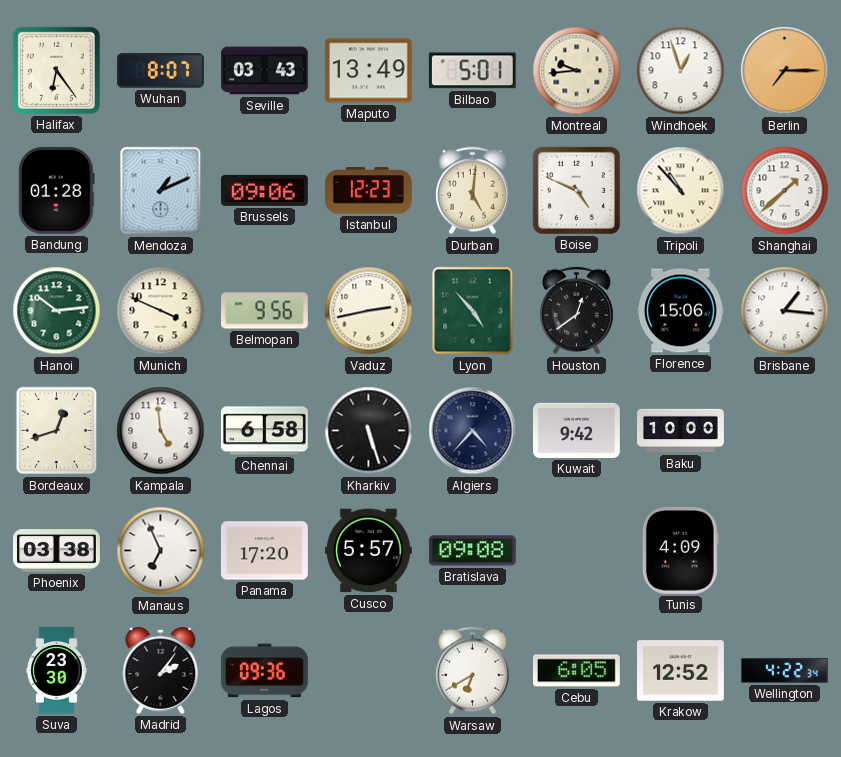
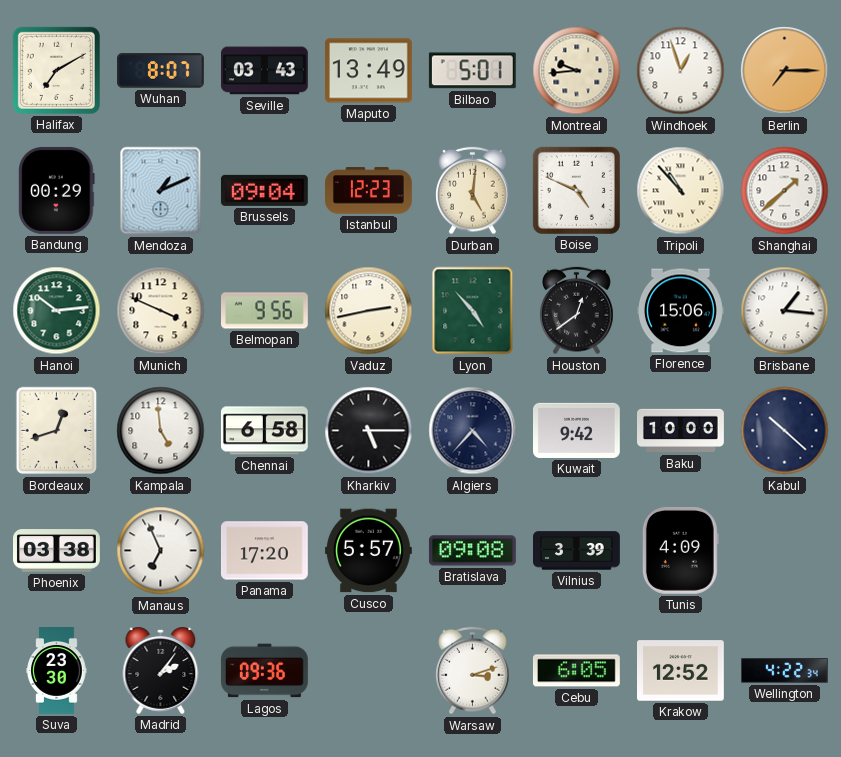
Halifax: 6:24 -> 7:10
Bandung: 01:28 -> 00:29
Brussels: 09:06 -> 09:04
Kharkiv: 5:27 -> 5:15
Kabul: none -> 10:22
Vilnius: none -> 3:39
Warsaw: 6:40 -> 3:12
